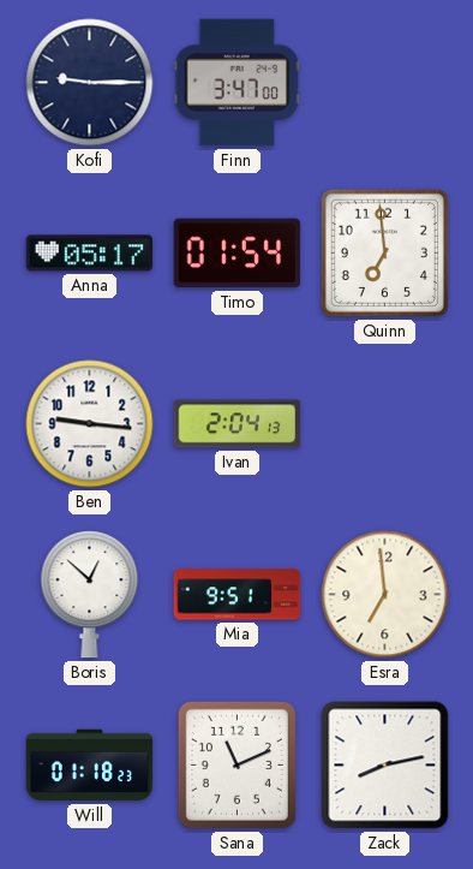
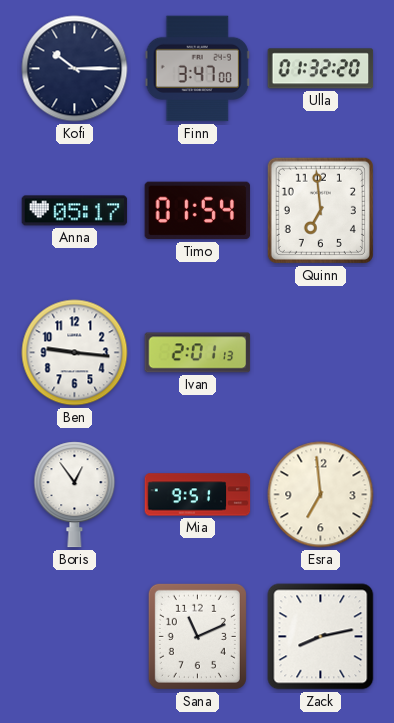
Kofi: 9:15 -> 10:15
Ulla: none -> 01:32
Ivan: 2:04 -> 2:01
Boris: 12:52 -> 12:54
Will: 01:18 -> none
